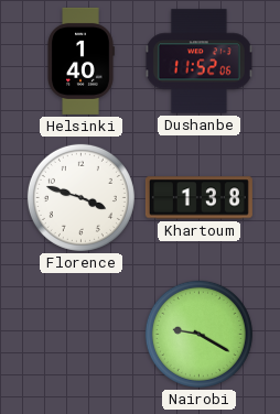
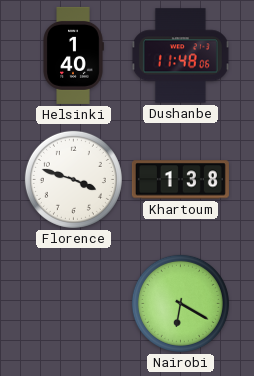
Dushanbe: 11:52 -> 11:48
Nairobi: 9:20 -> 6:20
